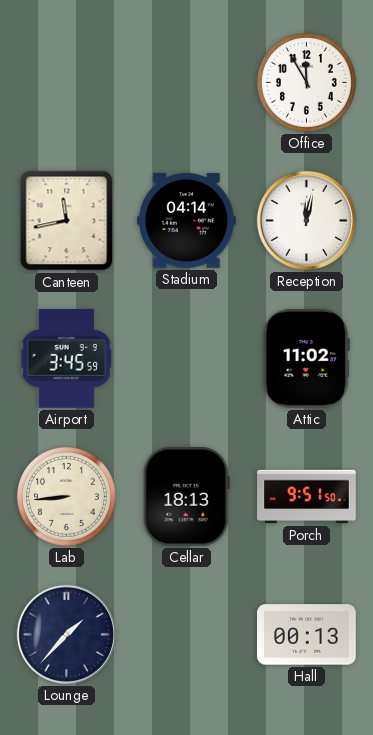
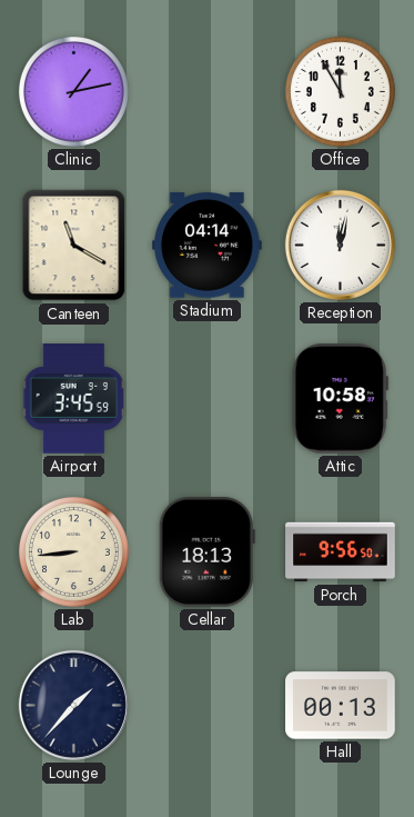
Clinic: none -> 1:13
Canteen: 11:43 -> 11:20
Attic: 11:02 -> 10:58
Porch: 9:51 -> 9:56
